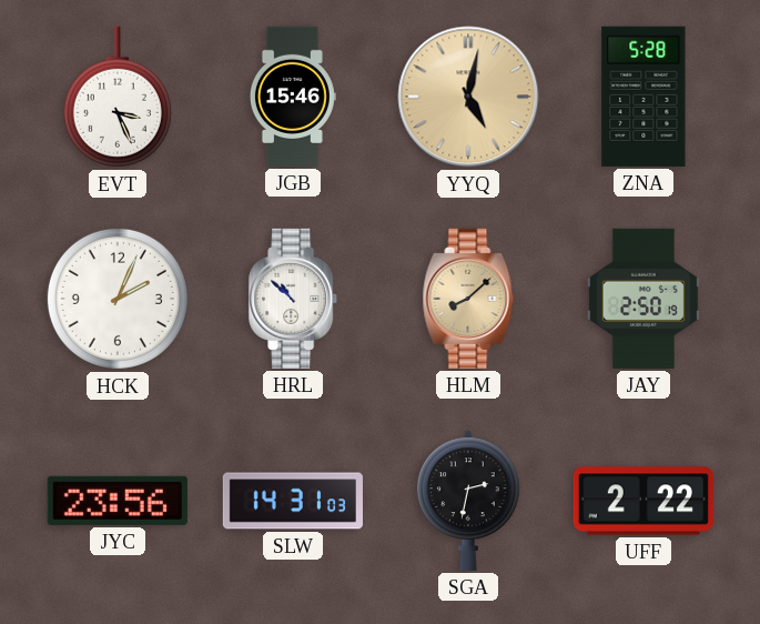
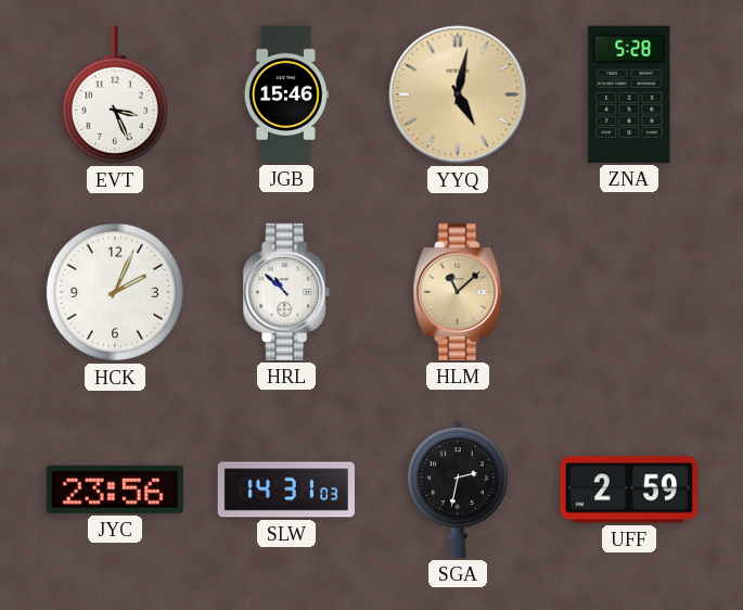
HLM: 8:08 -> 11:08
JAY: 2:50 -> none
UFF: 2:22 -> 2:59
